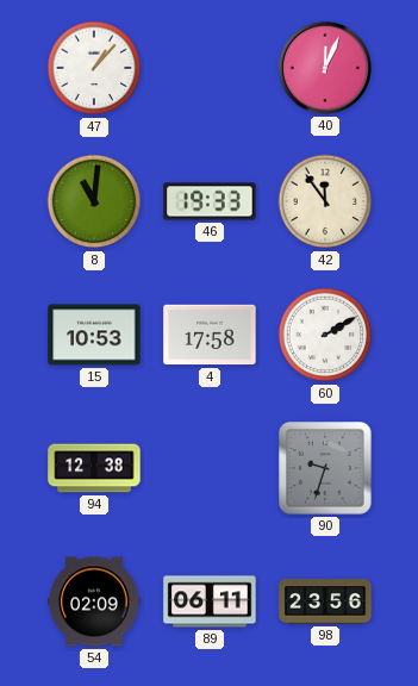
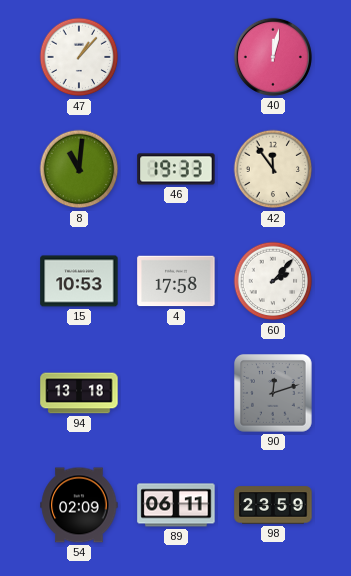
40: 12:04 -> 12:02
60: 2:10 -> 2:07
94: 12:38 -> 13:18
90: 9:33 -> 12:12
98: 23:56 -> 23:59
